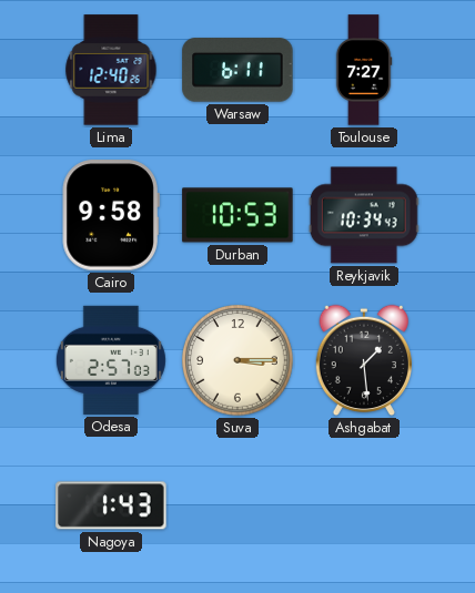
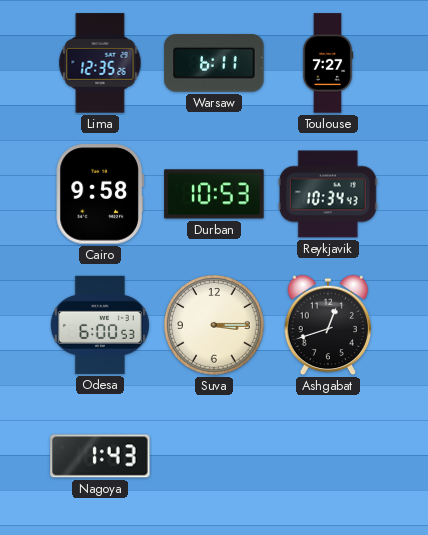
Lima: 12:40 -> 12:35
Odesa: 2:57 -> 6:00
Ashgabat: 1:29 -> 12:42
